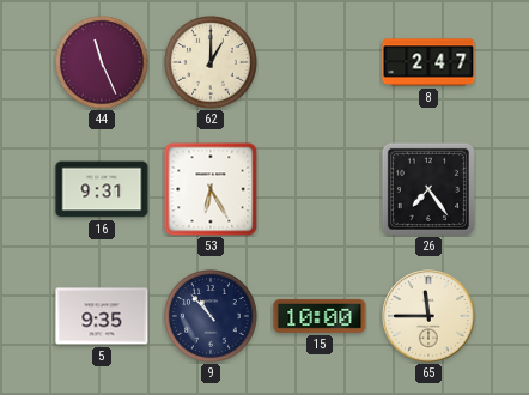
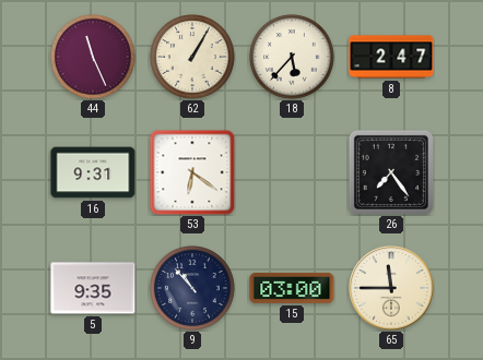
62: 1:00 -> 1:05
18: none -> 5:37
53: 6:25 -> 6:21
15: 10:00 -> 03:00
